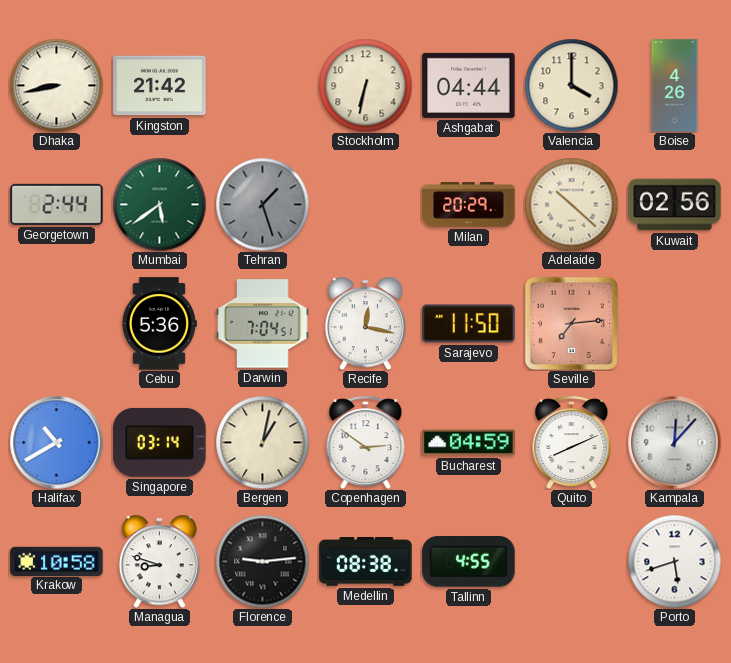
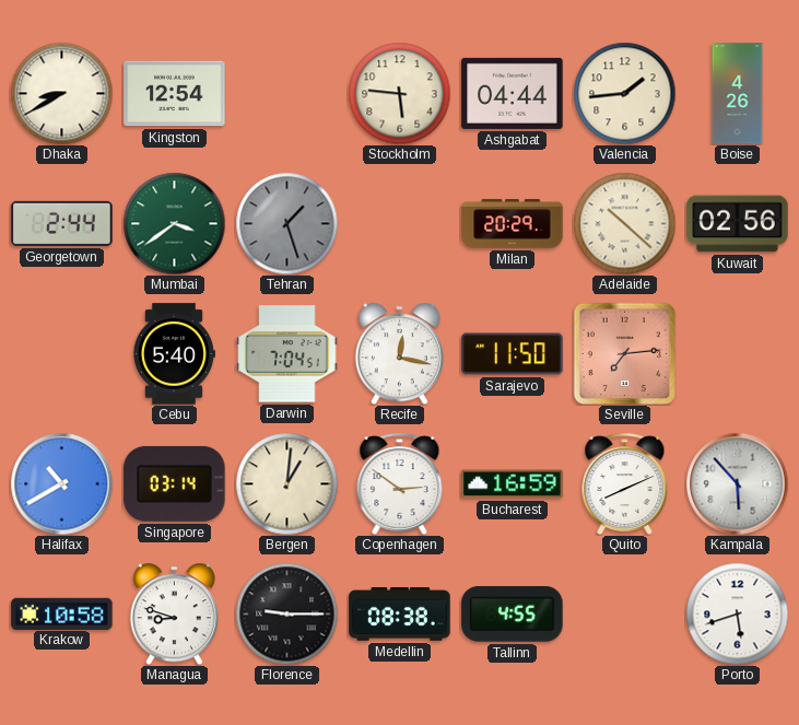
Dhaka: 8:43 -> 8:40
Kingston: 21:42 -> 12:54
Stockholm: 6:32 -> 5:46
Valencia: 4:00 -> 1:44
Mumbai: 5:39 -> 3:39
Cebu: 5:36 -> 5:40
Bergen: 1:02 -> 1:01
Bucharest: 04:59 -> 16:59
Kampala: 12:07 -> 5:53
Florence: 9:14 -> 9:15
